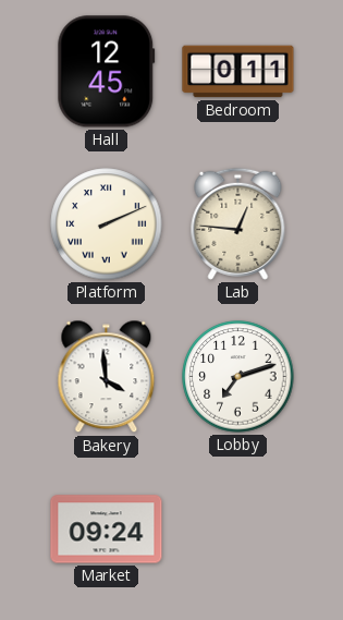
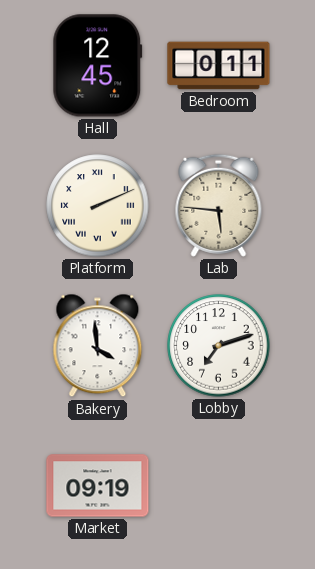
Lab: 12:46 -> 5:46
Market: 09:24 -> 09:19
